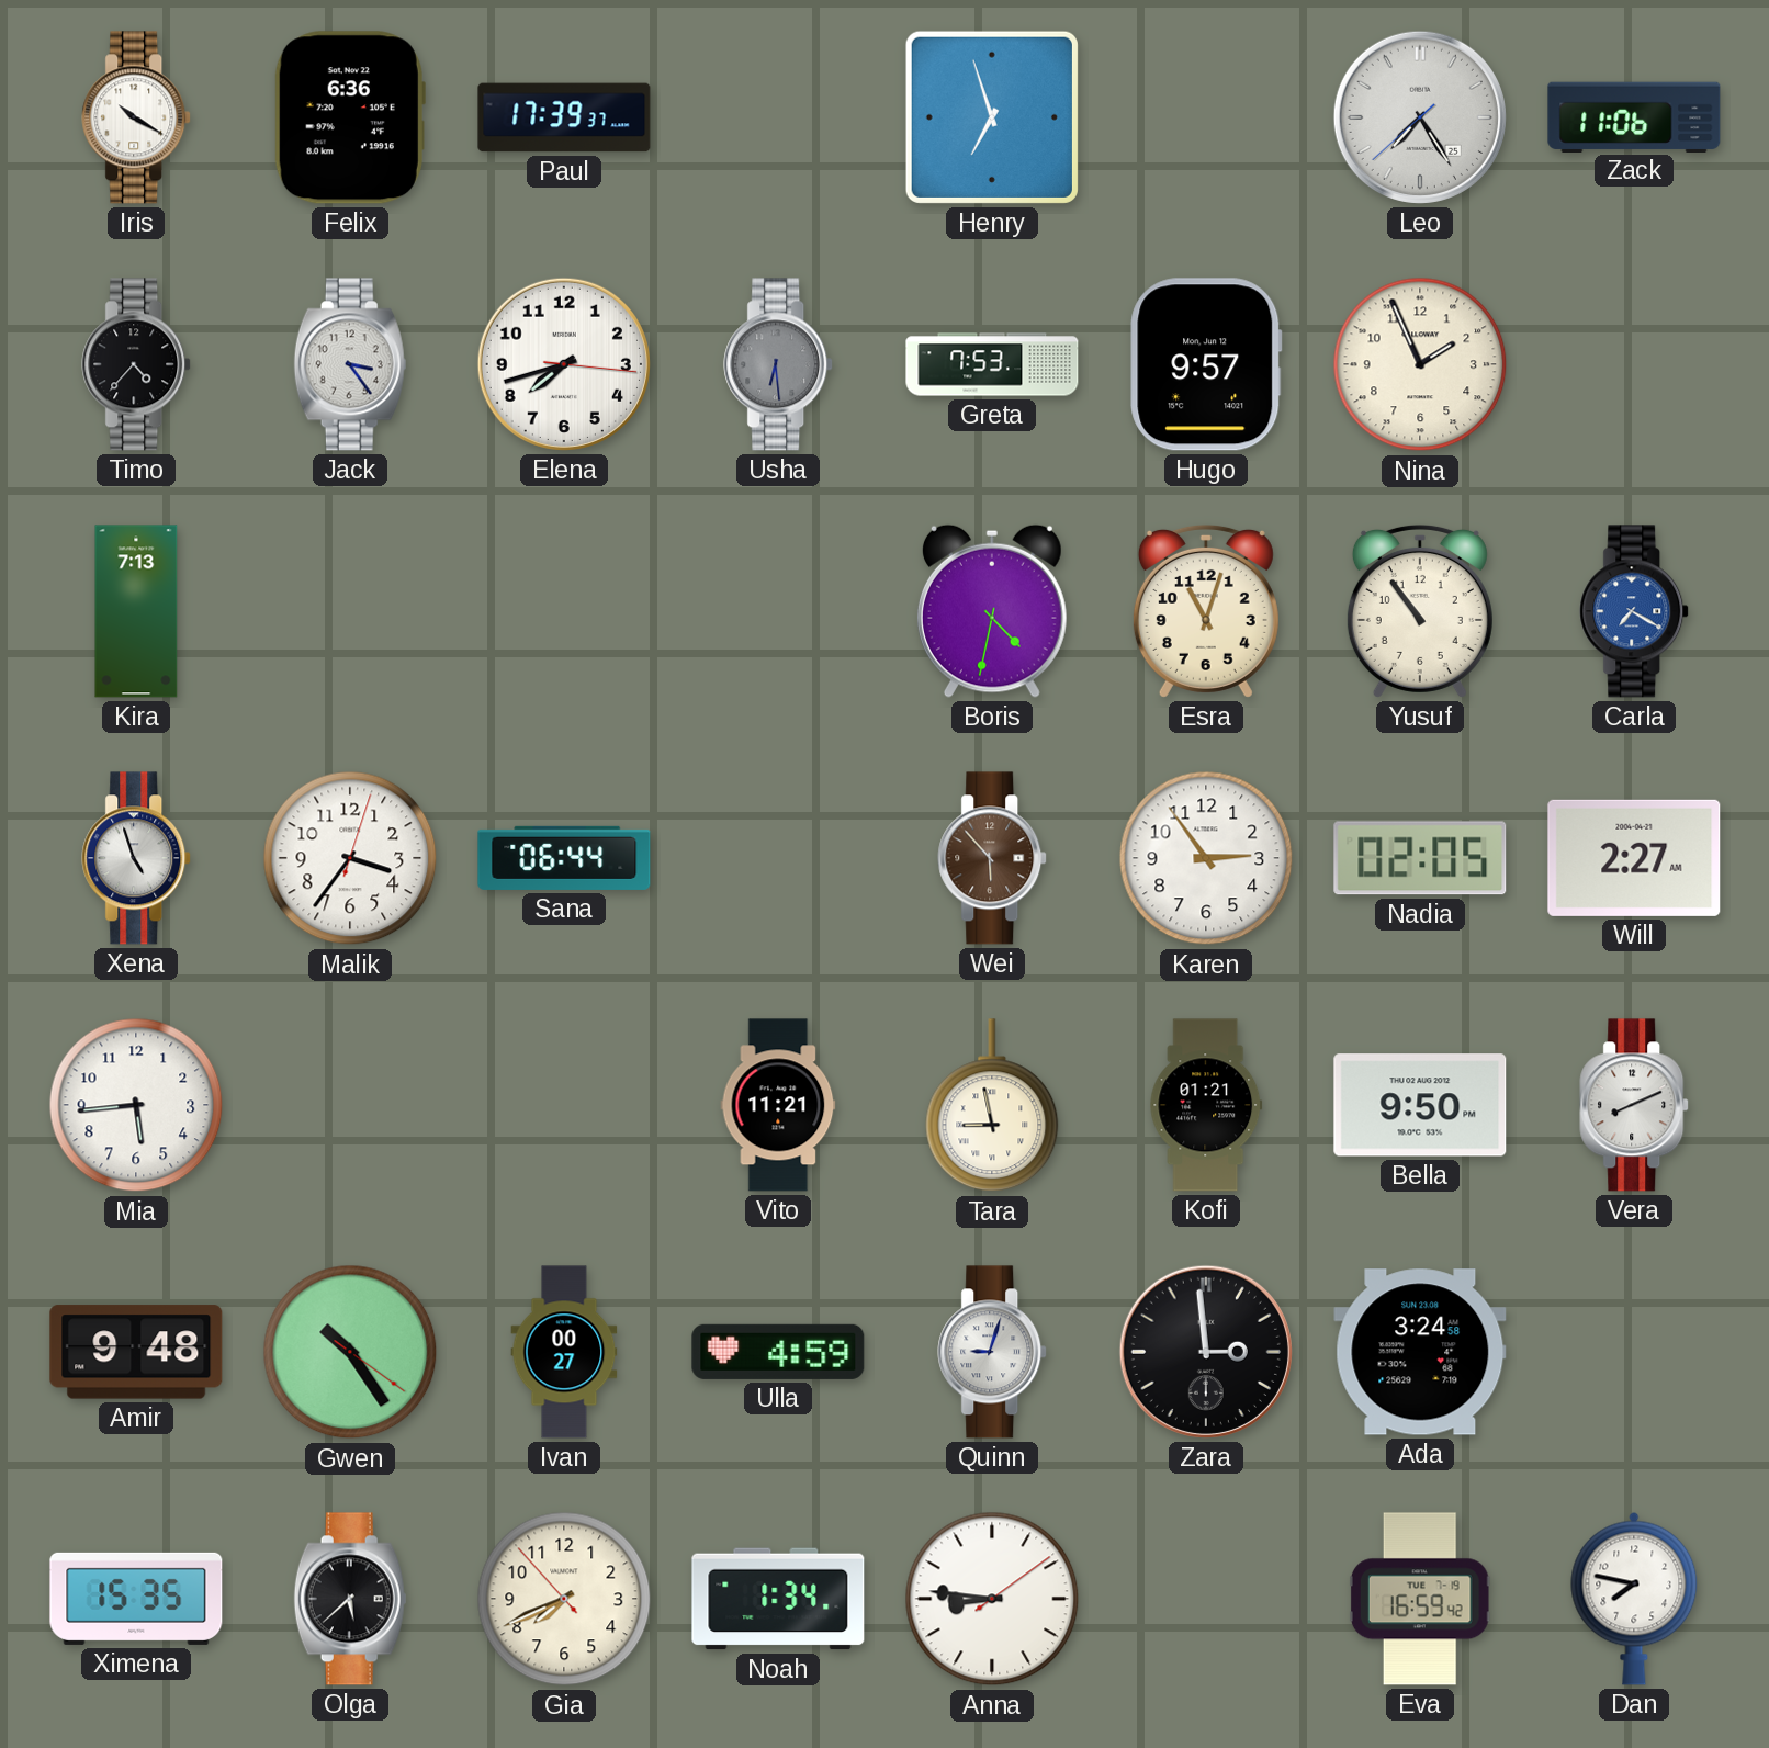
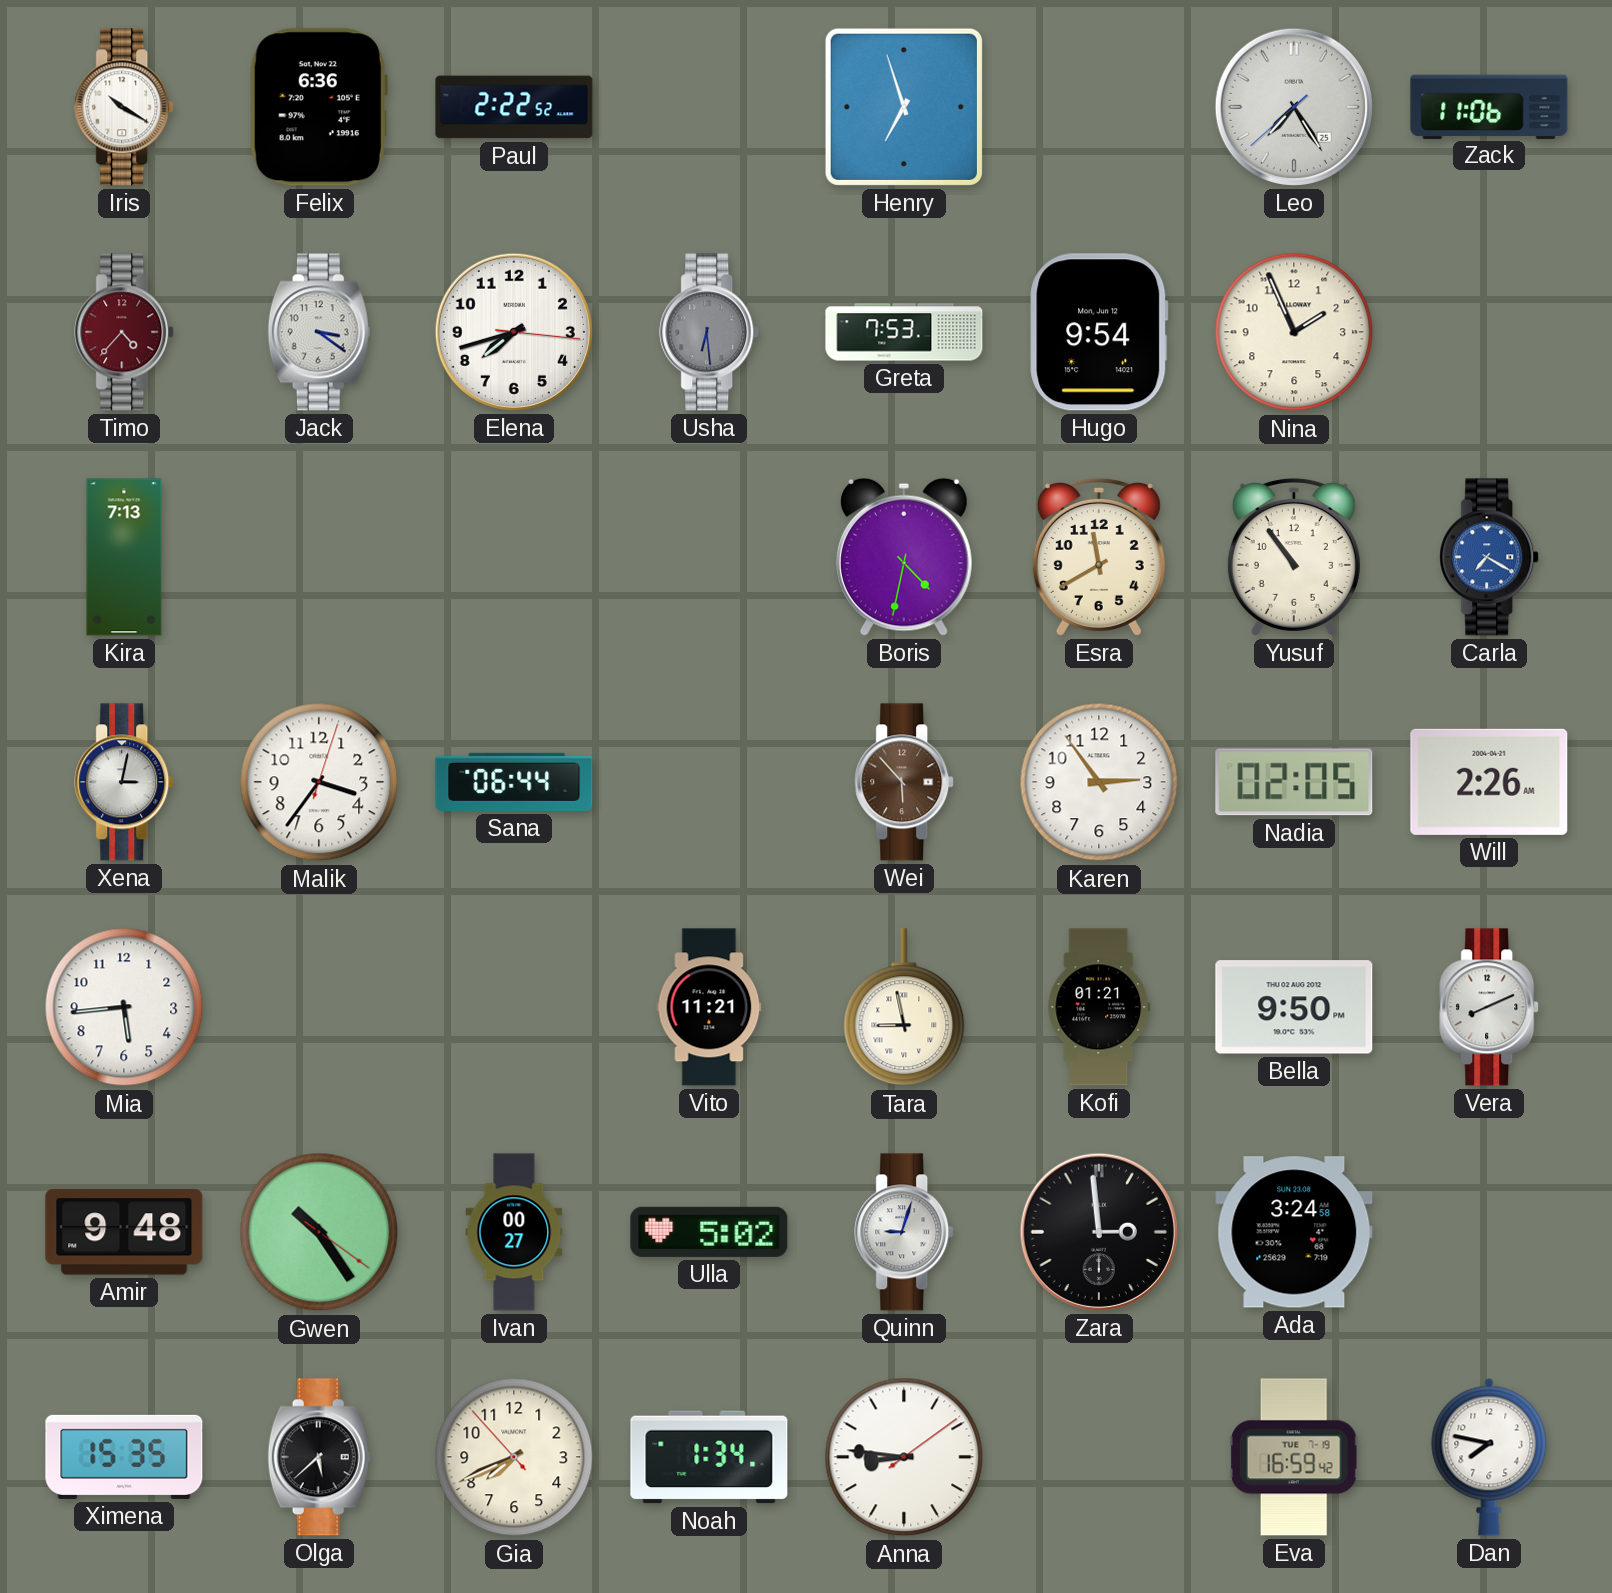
Paul: 17:39 -> 2:22
Timo dial: black -> burgundy
Jack: 3:24 -> 3:21
Hugo: 9:57 -> 9:54
Esra: 11:03 -> 11:40
Xena: 4:57 -> 3:02
Will: 2:27 -> 2:26
Ulla: 4:59 -> 5:02
